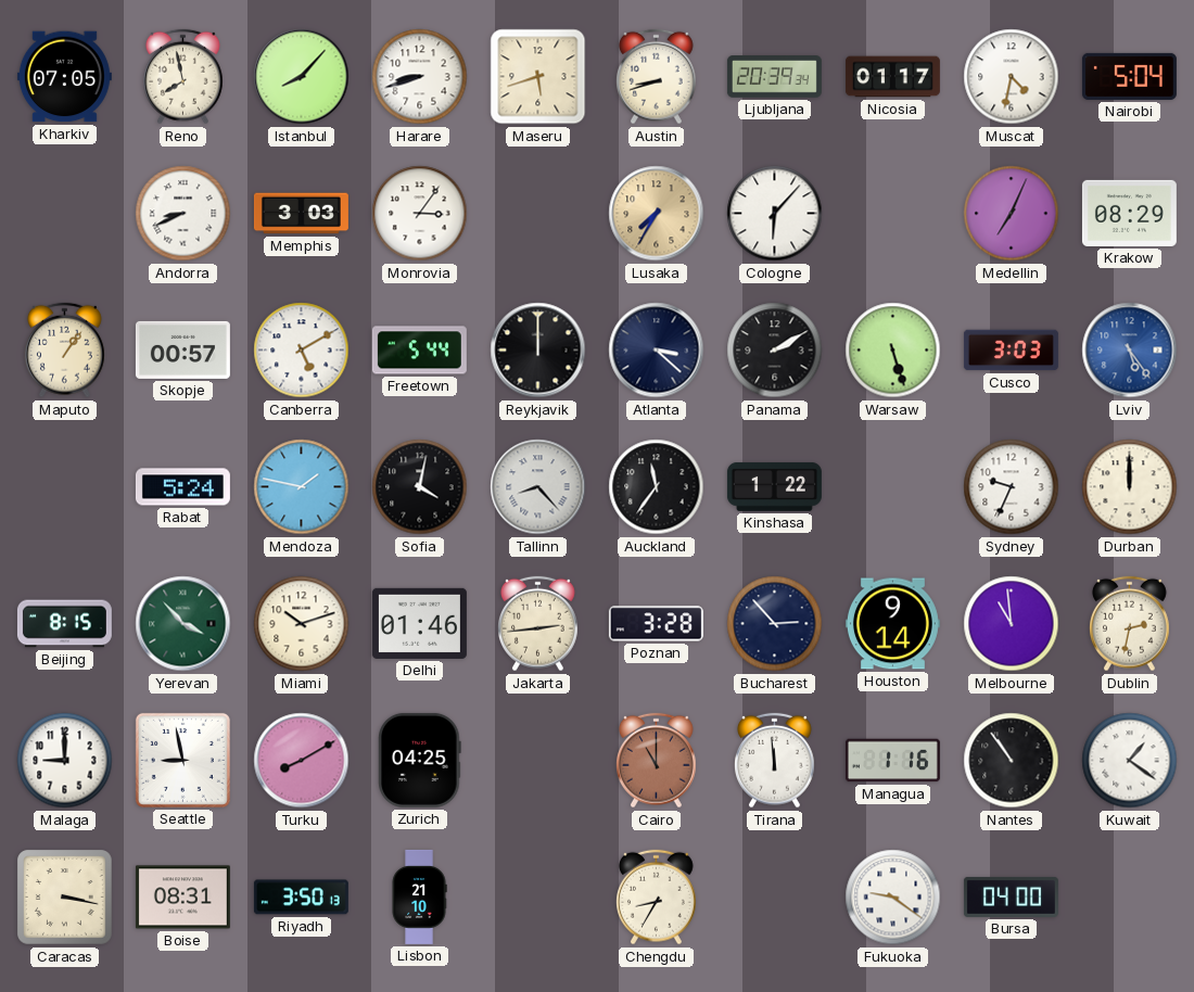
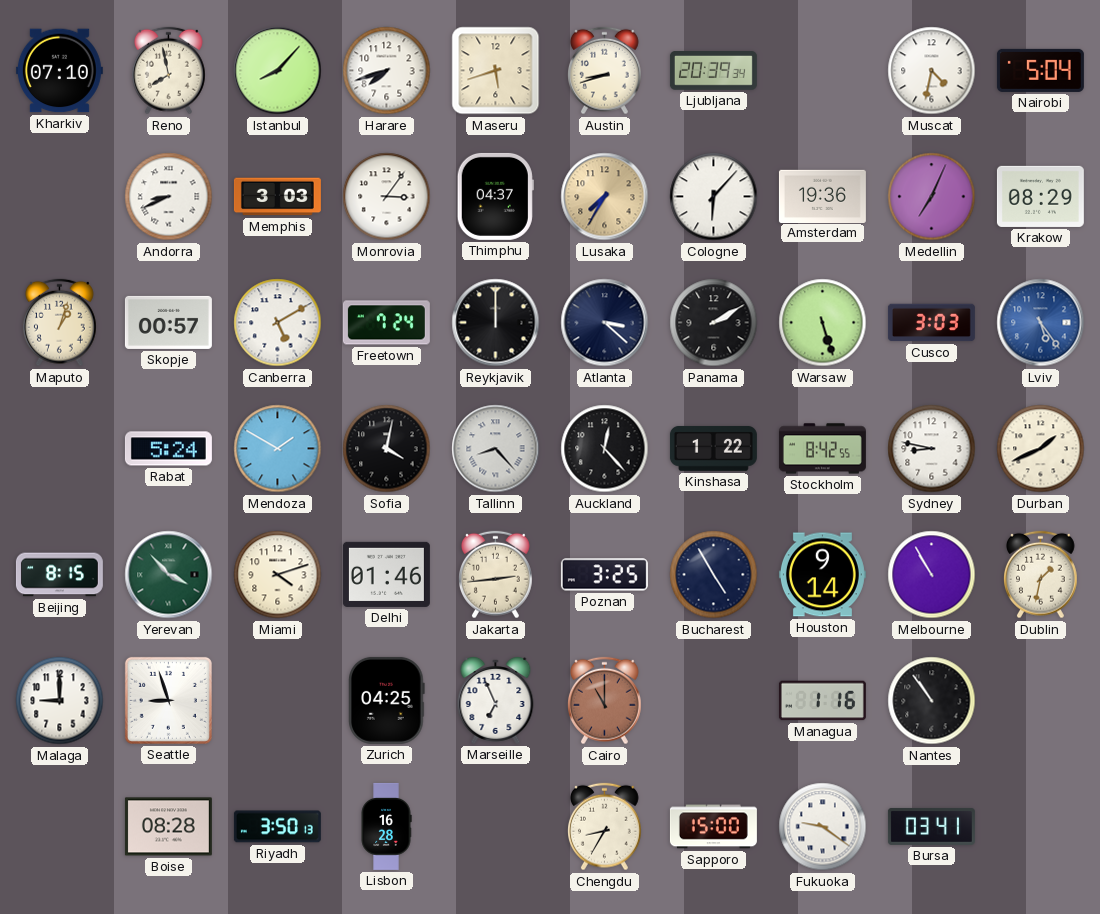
Kharkiv: 07:05 -> 07:10
Harare: 8:42 -> 7:42
Nicosia: 01:17 -> none
Thimphu: none -> 04:37
Amsterdam: none -> 19:36
Maputo: 1:06 -> 1:03
Freetown: 5:44 -> 7:24
Mendoza: 1:47 -> 1:50
Auckland: 11:36 -> 12:23
Stockholm: none -> 8:42
Sydney: 9:34 -> 8:47
Durban: 12:00 -> 1:41
Miami: 10:12 -> 4:12
Poznan: 3:28 -> 3:25
Bucharest: 2:53 -> 4:55
Melbourne: 10:59 -> 10:55
Dublin: 2:32 -> 1:32
Seattle: 8:58 -> 8:57
Turku: 8:10 -> none
Marseille: none -> 6:56
Tirana: 11:59 -> none
Kuwait: 1:21 -> none
Caracas: 3:17 -> none
Boise: 08:31 -> 08:28
Lisbon: 21:10 -> 16:28
Sapporo: none -> 15:00
Bursa: 04:00 -> 03:41
